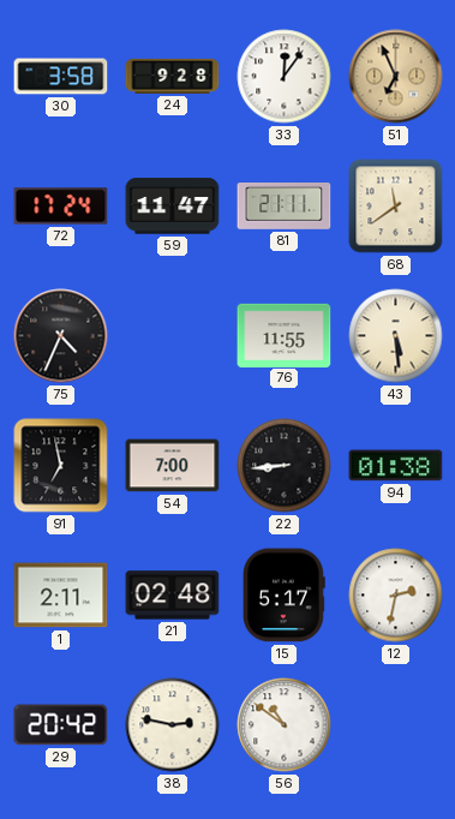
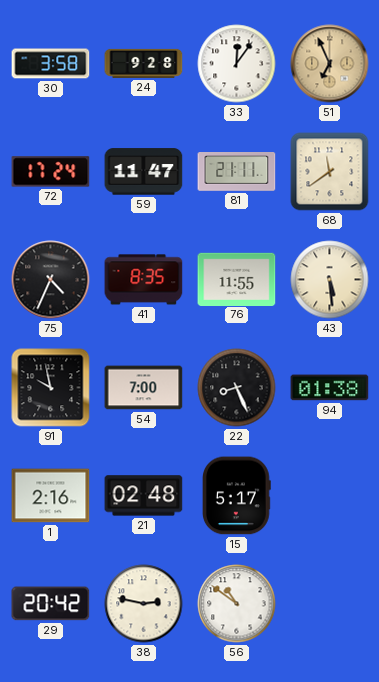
41: none -> 8:35
91: 6:58 -> 9:58
22: 8:44 -> 8:26
1: 2:11 -> 2:16
12: 2:32 -> none
